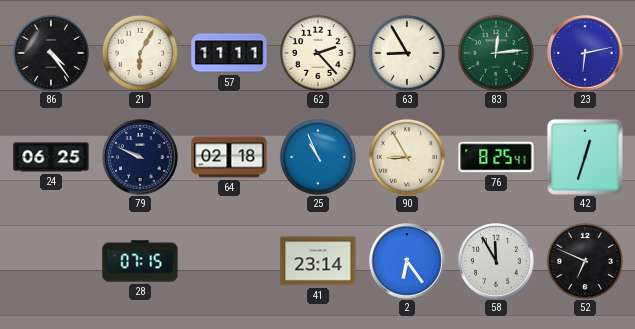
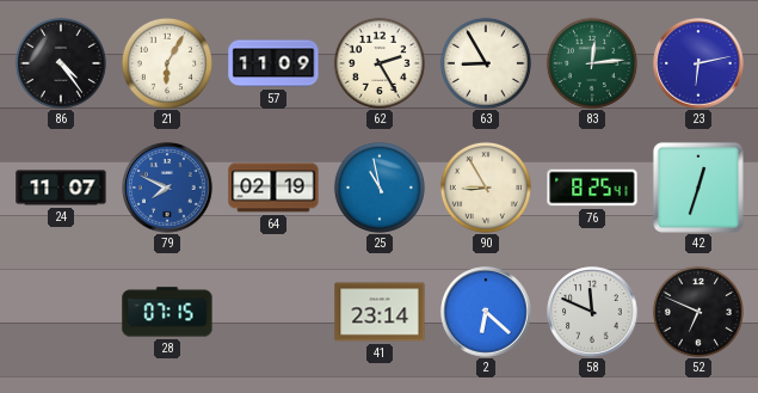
57: 11:11 -> 11:09
62: 2:23 -> 2:25
24: 06:25 -> 11:07
79: 9:49 -> 7:49
79 dial: navy -> blue
64: 02:18 -> 02:19
25: 10:56 -> 10:58
2: 6:24 -> 6:22
58: 11:55 -> 11:49
